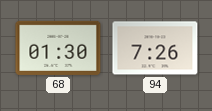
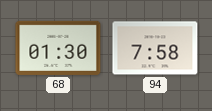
94: 7:26 -> 7:58
